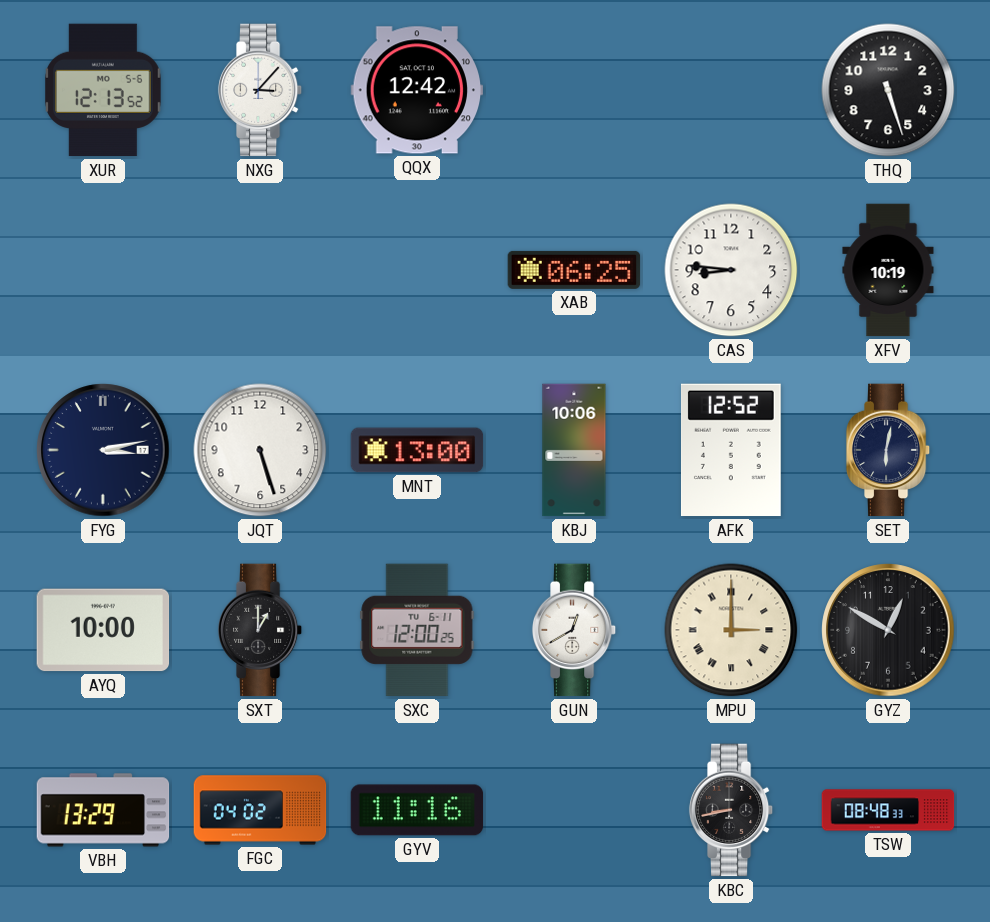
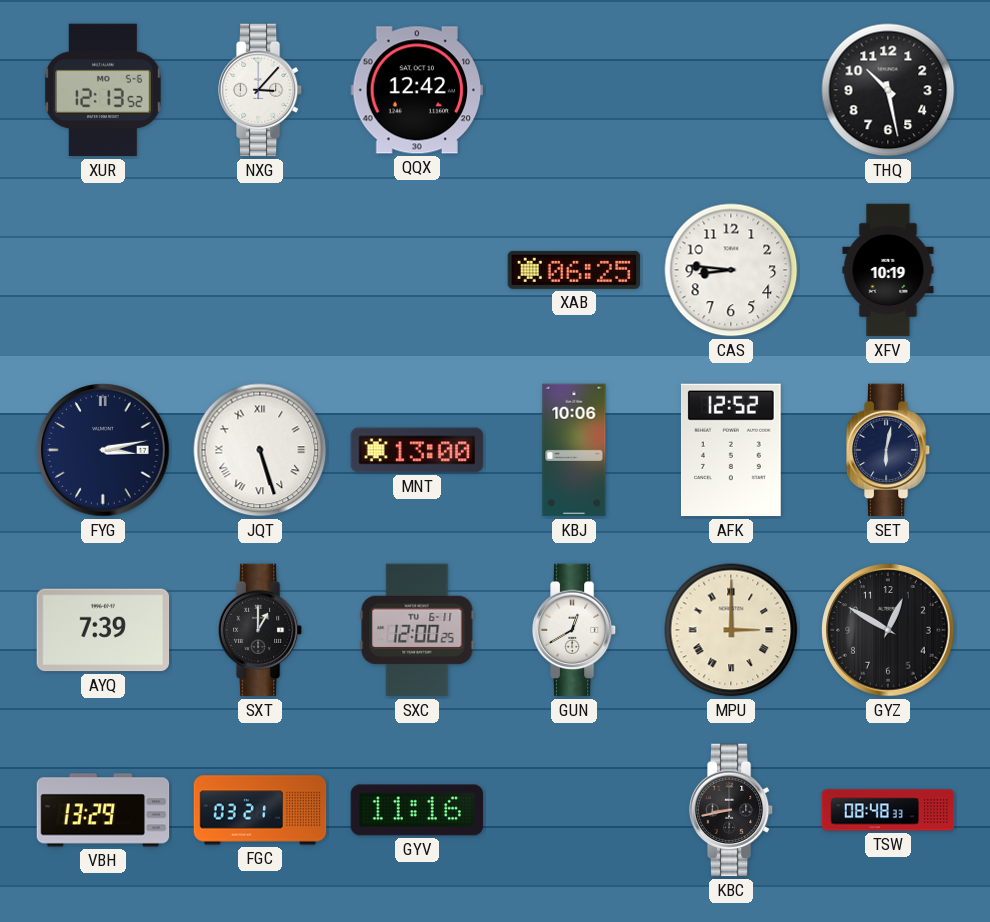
THQ: 5:27 -> 10:28
JQT numerals: Arabic -> Roman
AYQ: 10:00 -> 7:39
FGC: 04:02 -> 03:21
